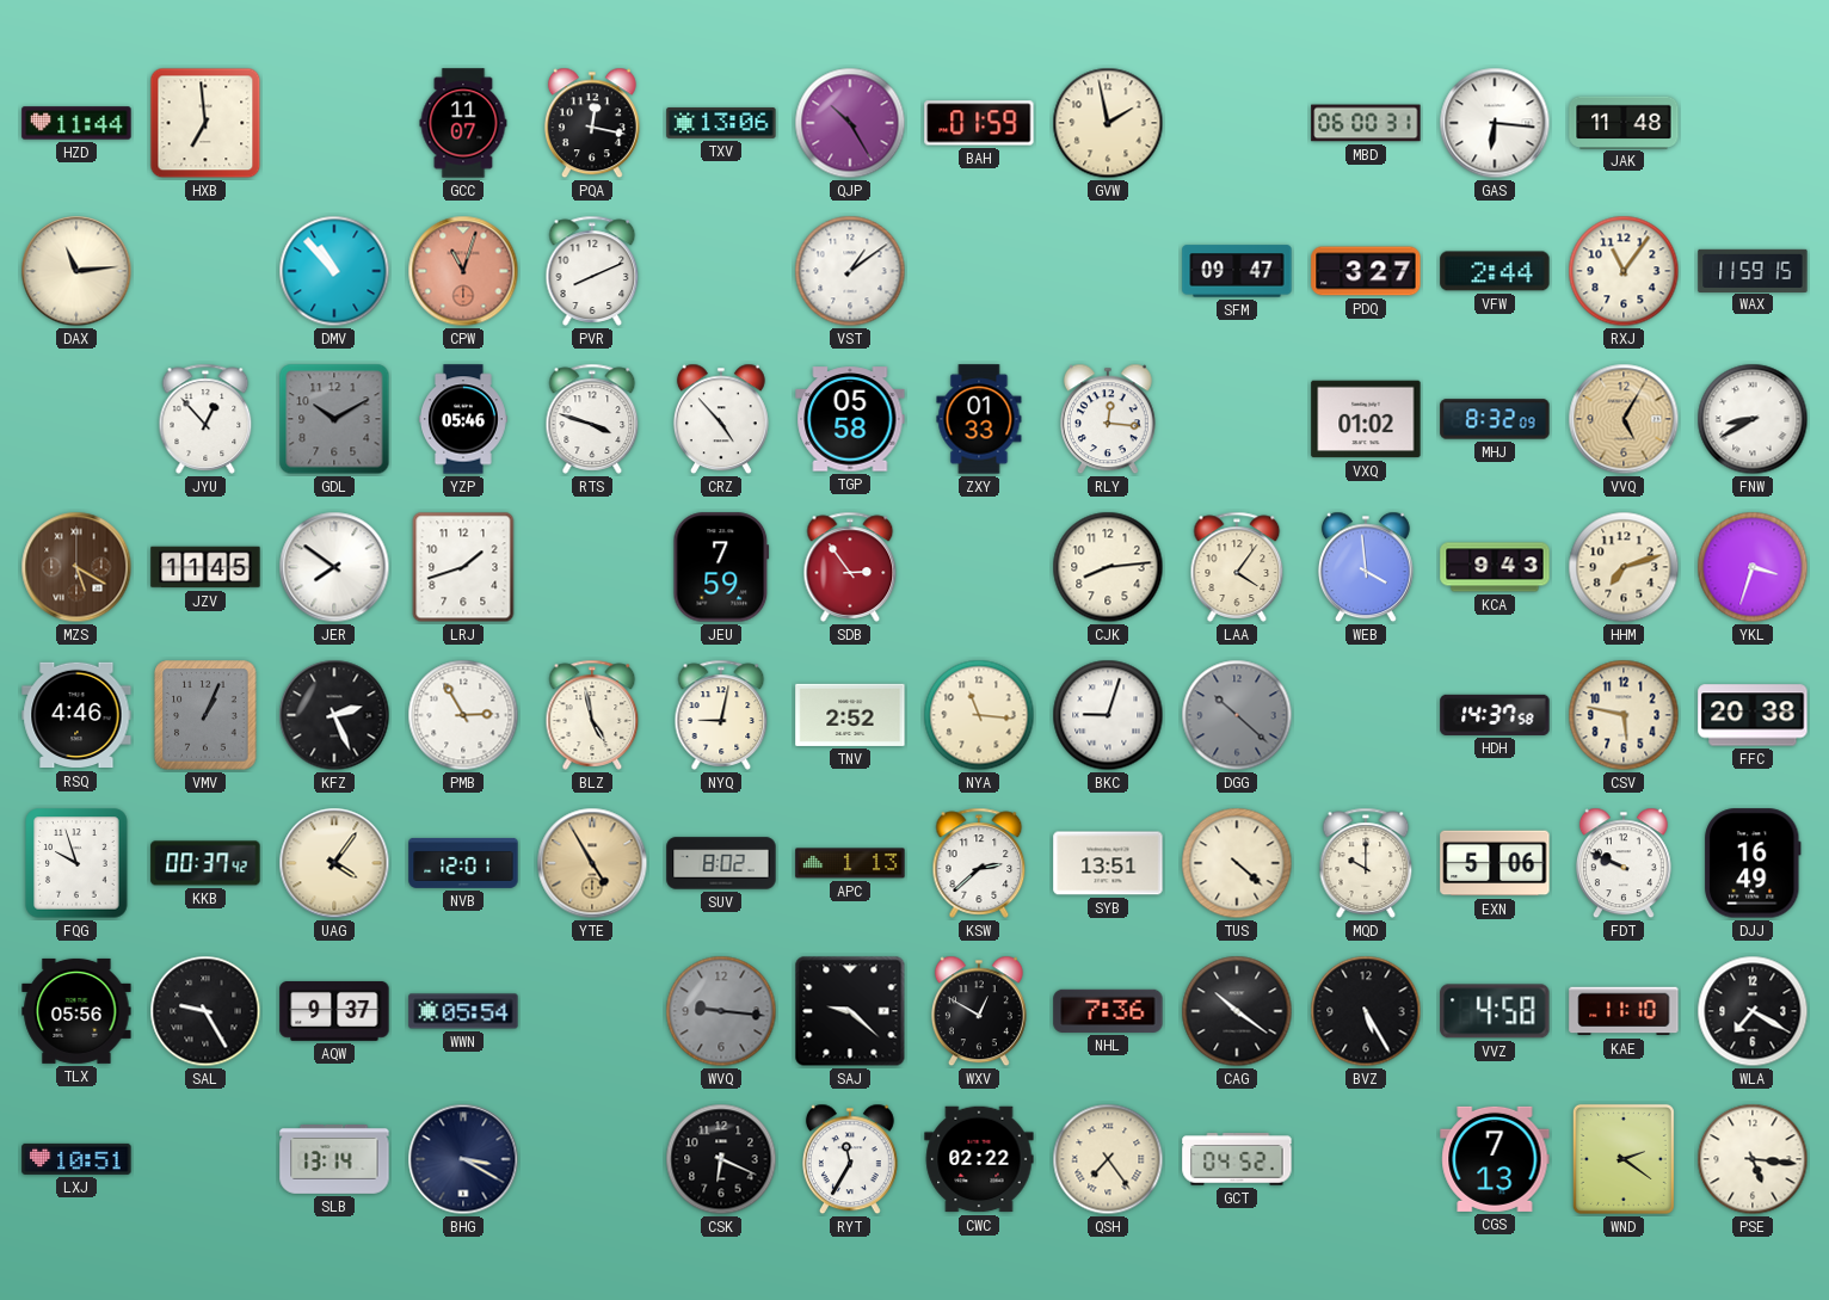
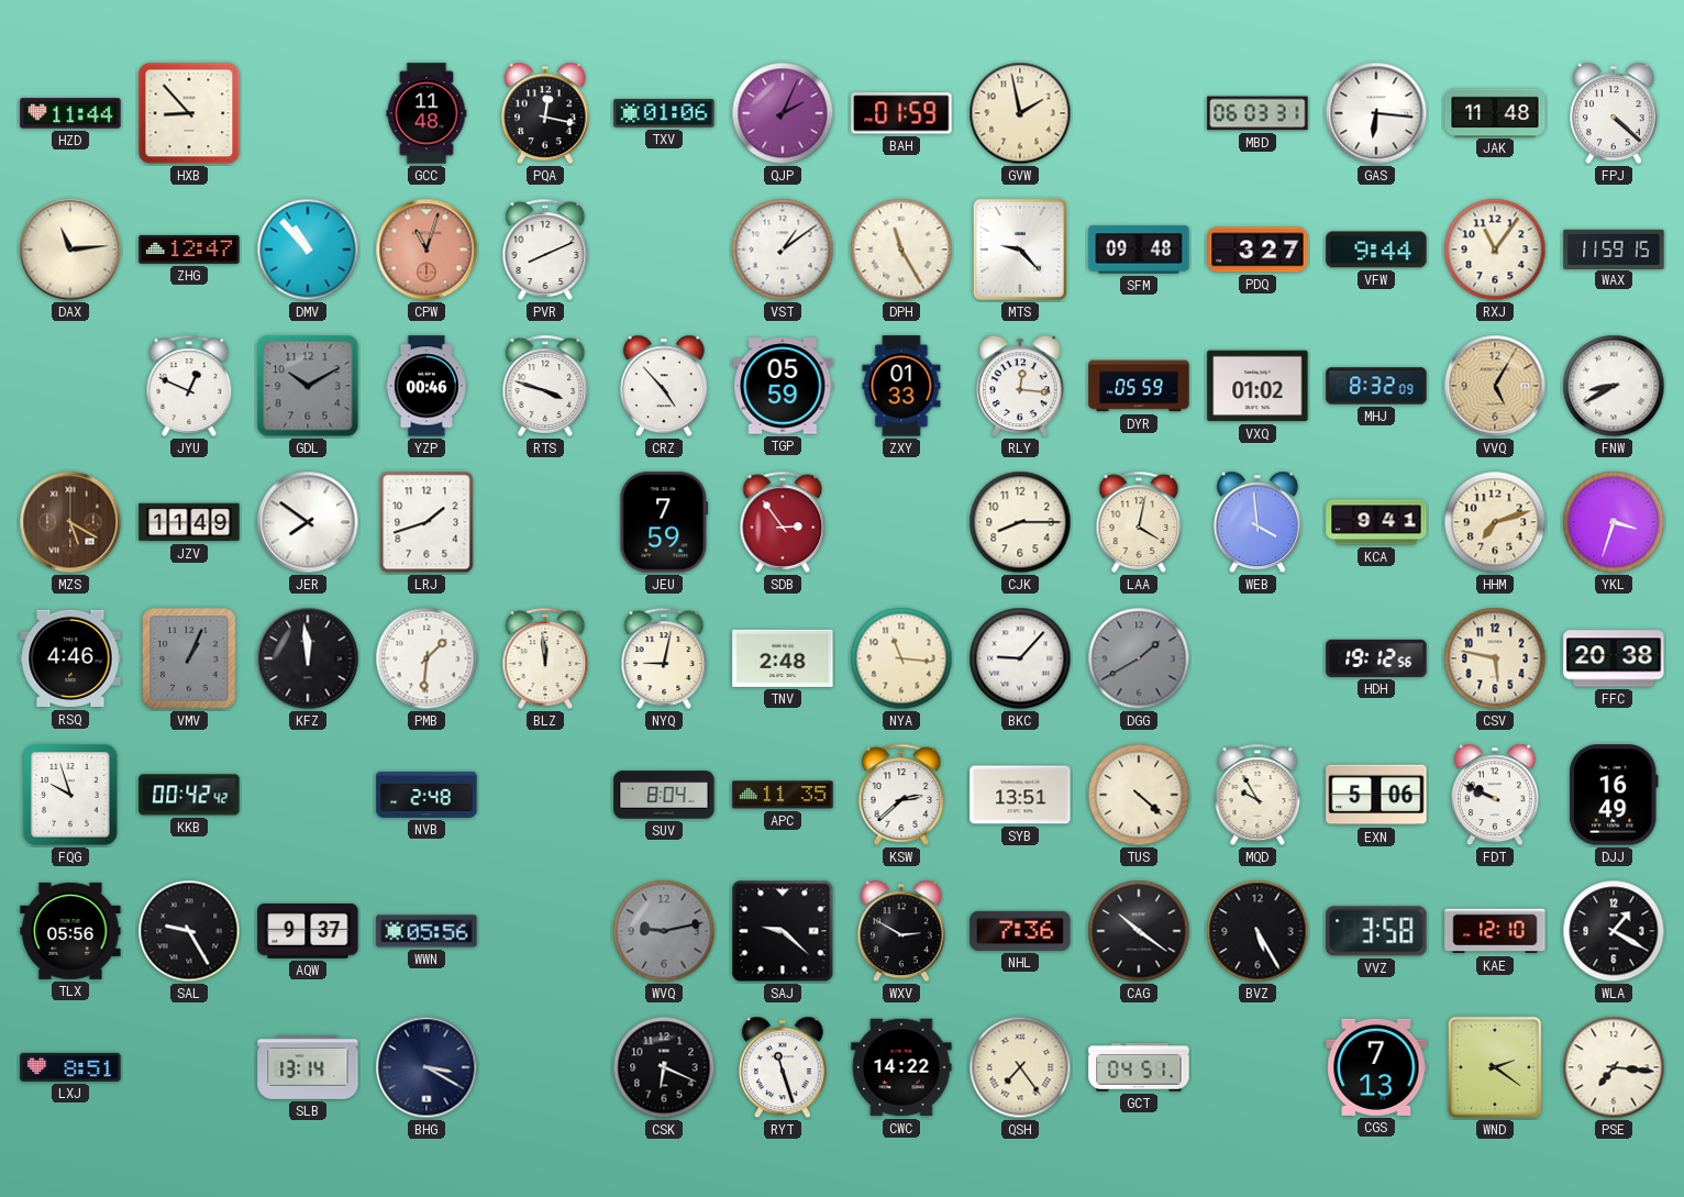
HXB: 6:59 -> 8:53
GCC: 11:07 -> 11:48
TXV: 13:06 -> 01:06
QJP: 10:25 -> 2:04
MBD: 06:00 -> 06:03
FPJ: none -> 4:22
ZHG: none -> 12:47
DPH: none -> 11:25
MTS: none -> 9:23
SFM: 09:47 -> 09:48
VFW: 2:44 -> 9:44
JYU: 12:53 -> 12:49
YZP: 05:46 -> 00:46
TGP: 05:58 -> 05:59
DYR: none -> 05:59
JZV: 11:45 -> 11:49
CJK: 8:14 -> 8:15
LAA: 4:06 -> 4:02
KCA: 9:43 -> 9:41
KFZ: 2:26 -> 11:59
PMB: 2:55 -> 1:31
BLZ: 4:58 -> 11:59
TNV: 2:52 -> 2:48
BKC: 9:03 -> 9:07
DGG: 10:22 -> 1:40
HDH: 14:37 -> 19:12
KKB: 00:37 -> 00:42
UAG: 4:06 -> none
NVB: 12:01 -> 2:48
YTE: 4:55 -> none
SUV: 8:02 -> 8:04
APC: 1:13 -> 11:35
MQD: 10:00 -> 9:55
WWN: 05:54 -> 05:56
WVQ: 9:16 -> 9:13
WXV: 12:50 -> 2:50
VVZ: 4:58 -> 3:58
KAE: 11:10 -> 12:10
WLA: 7:20 -> 1:20
LXJ: 10:51 -> 8:51
RYT: 11:35 -> 11:27
CWC: 02:22 -> 14:22
GCT: 04:52 -> 04:51
PSE: 5:16 -> 7:16
